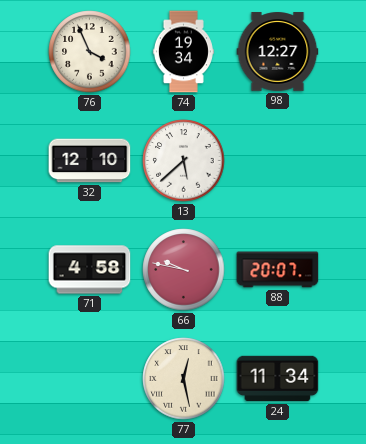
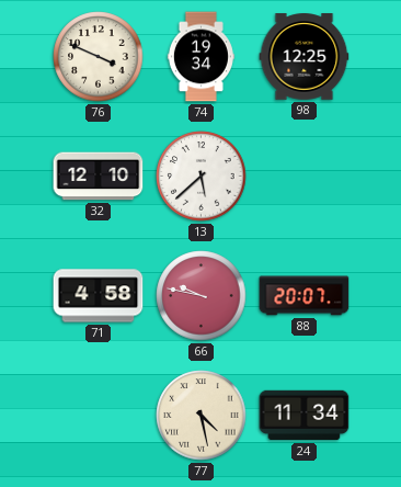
76: 3:56 -> 3:49
98: 12:27 -> 12:25
77: 12:28 -> 4:28
